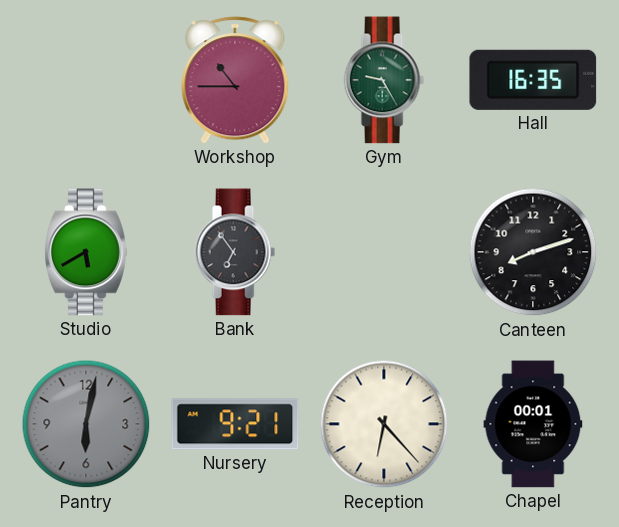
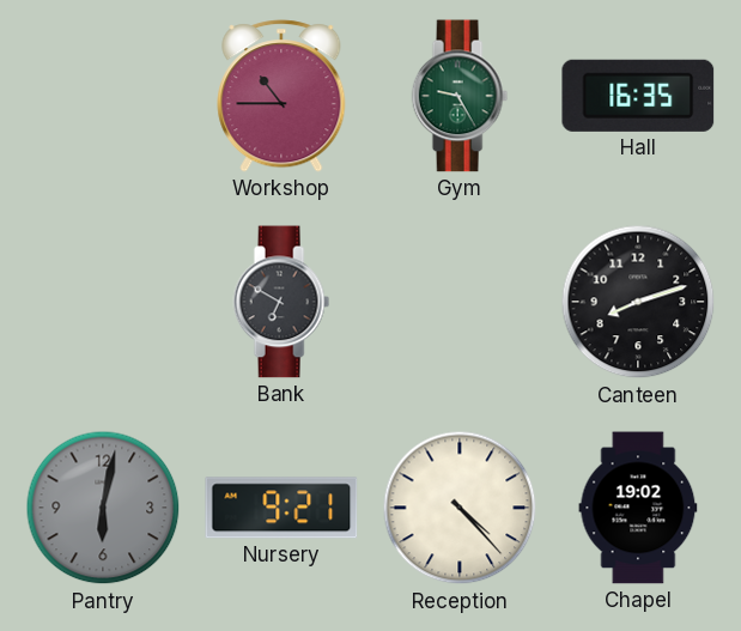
Studio: 5:40 -> none
Bank: 6:54 -> 6:50
Reception: 6:23 -> 4:23
Chapel: 00:01 -> 19:02
